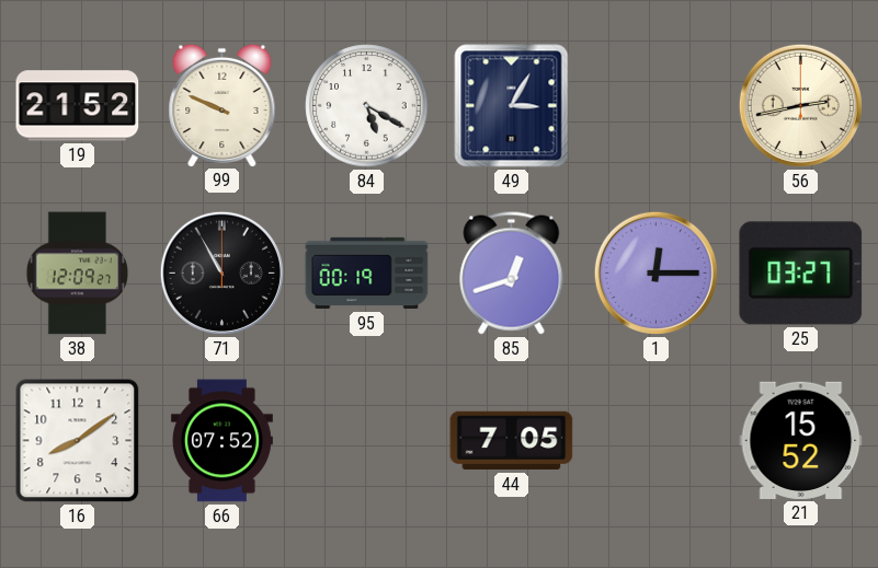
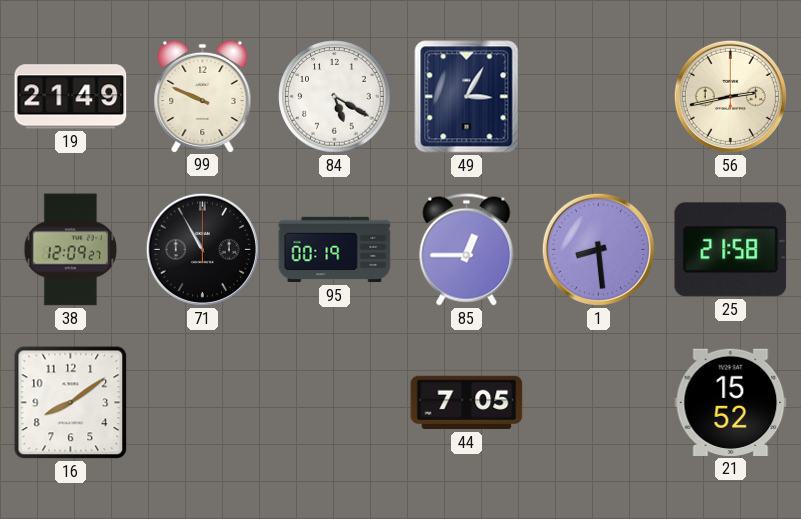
19: 21:52 -> 21:49
85: 12:42 -> 12:45
1: 12:15 -> 8:29
25: 03:27 -> 21:58
66: 07:52 -> none
